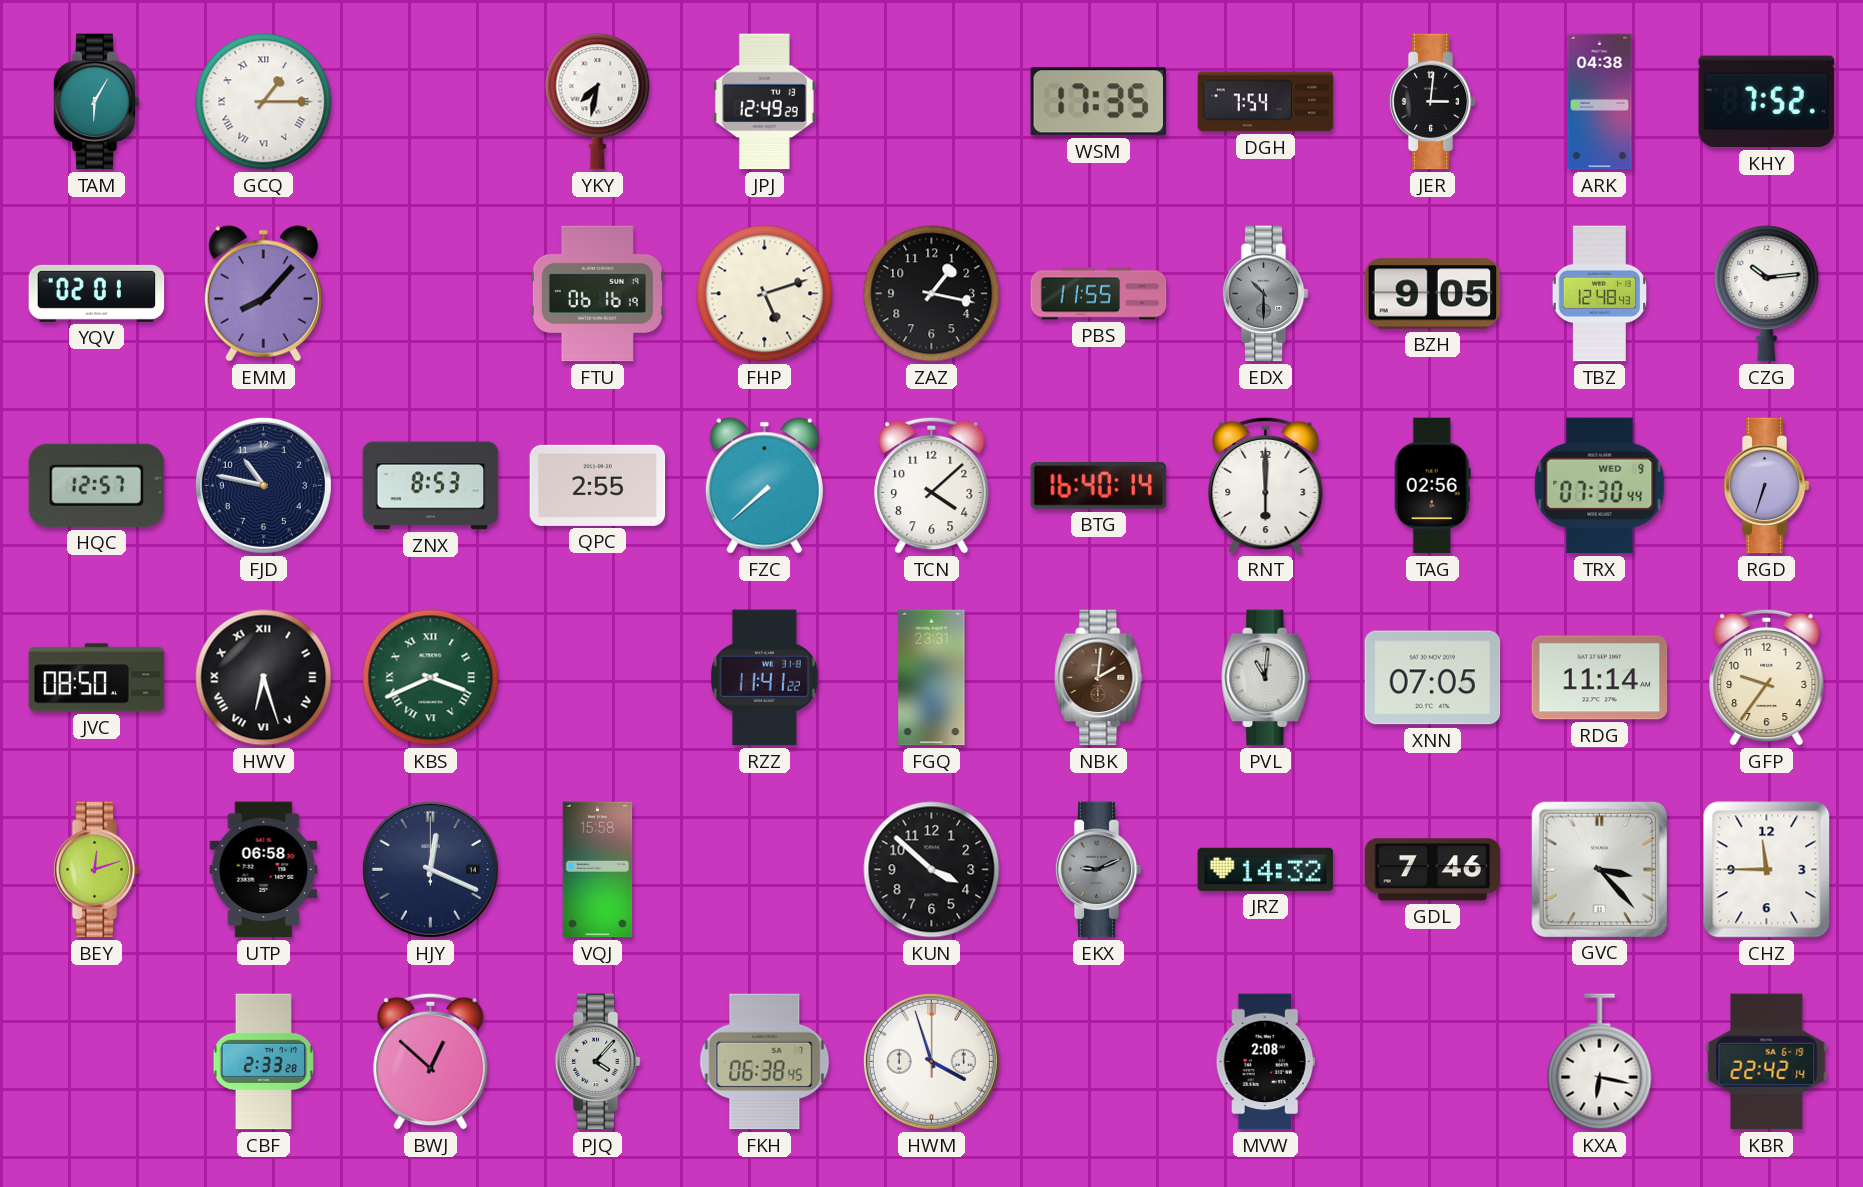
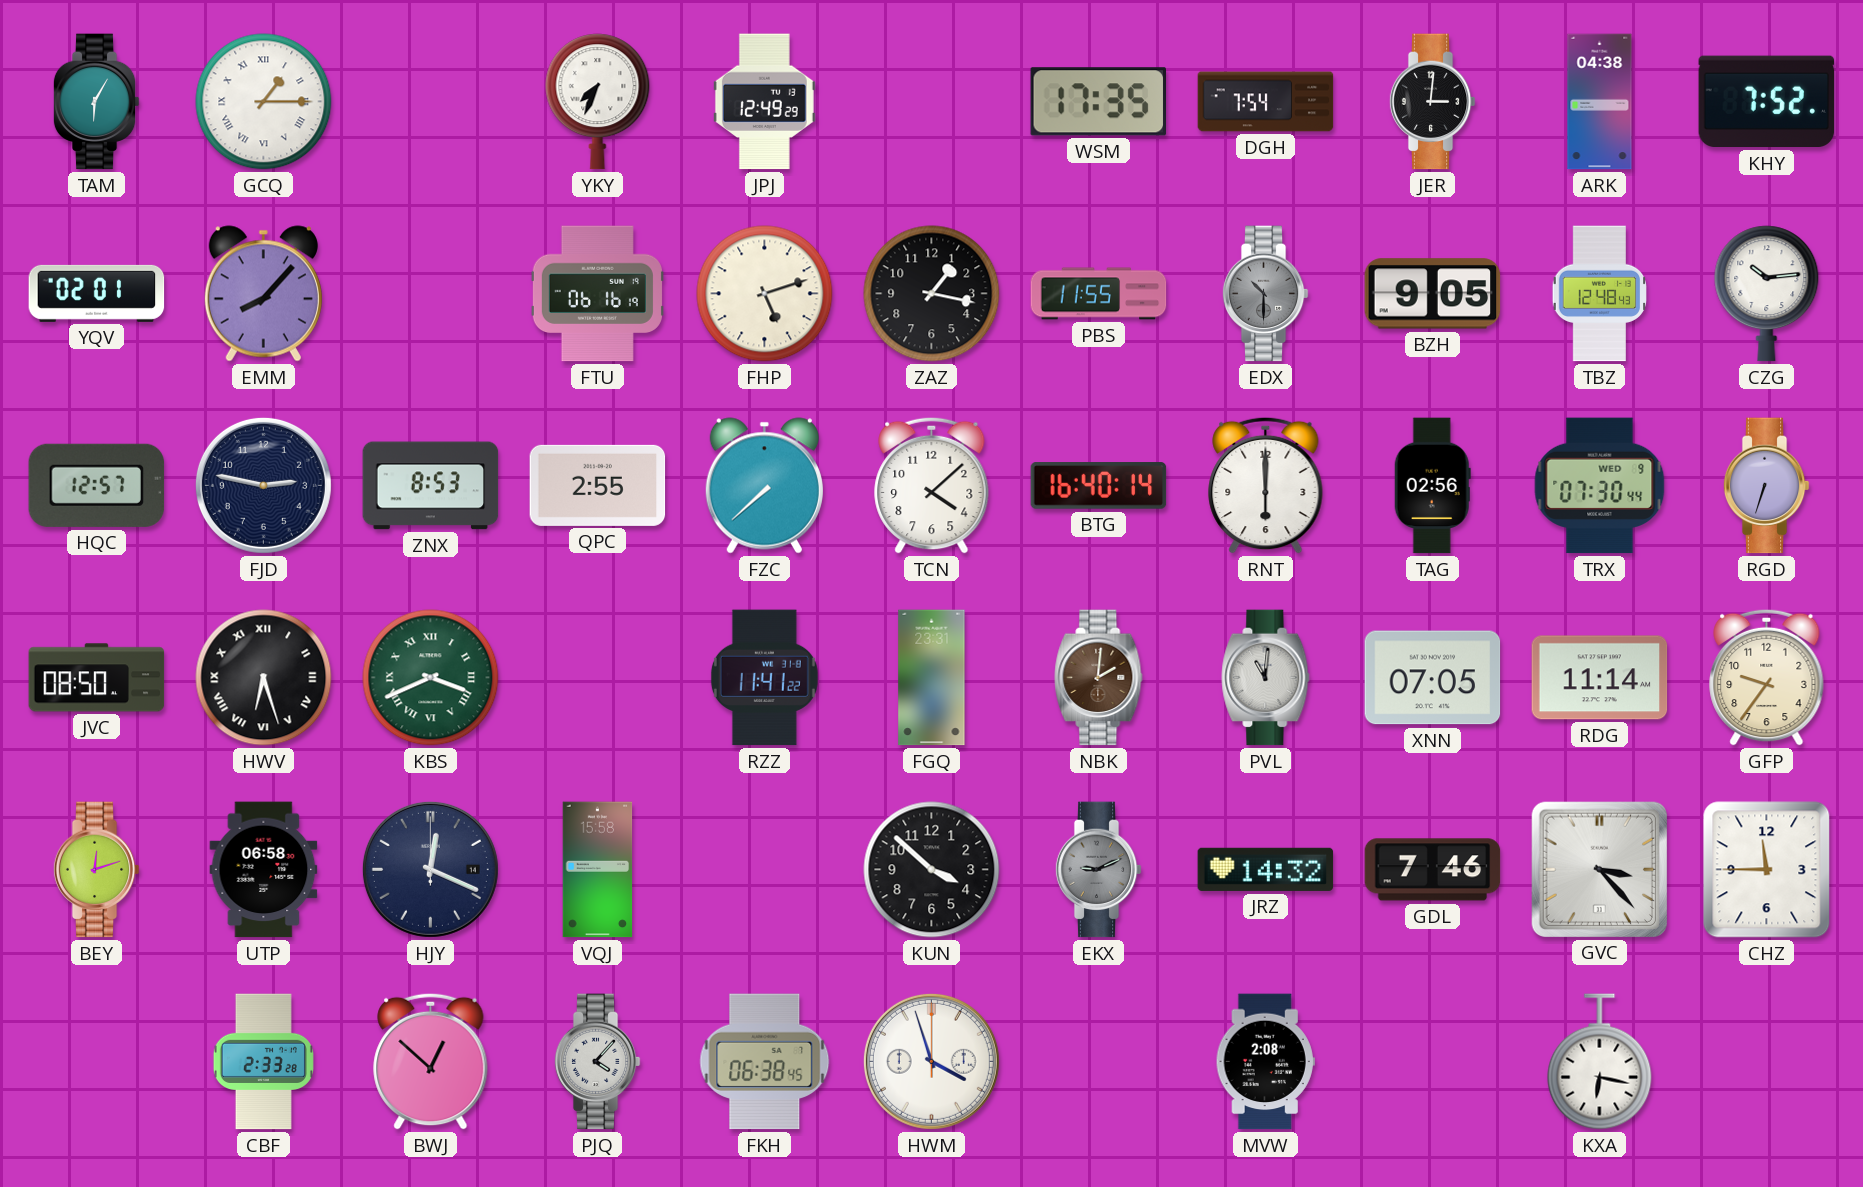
YKY: 7:32 -> 7:34
FJD: 10:47 -> 2:47
KBR: 22:42 -> none
